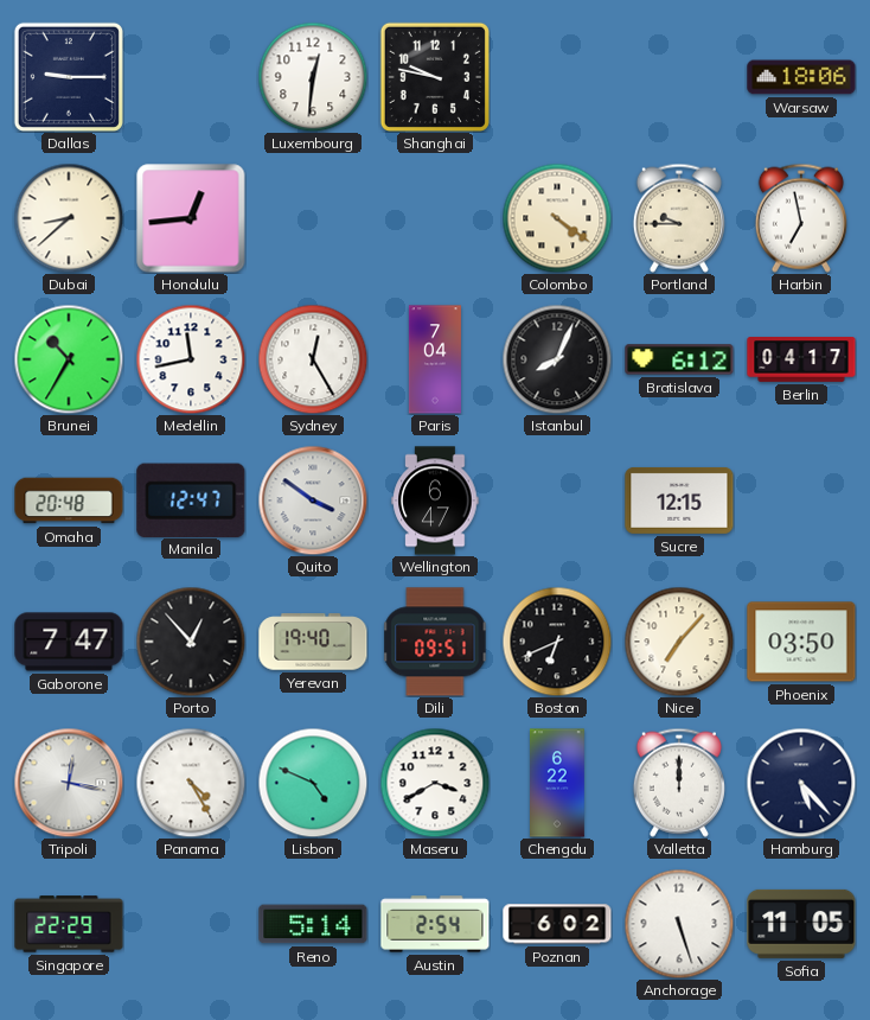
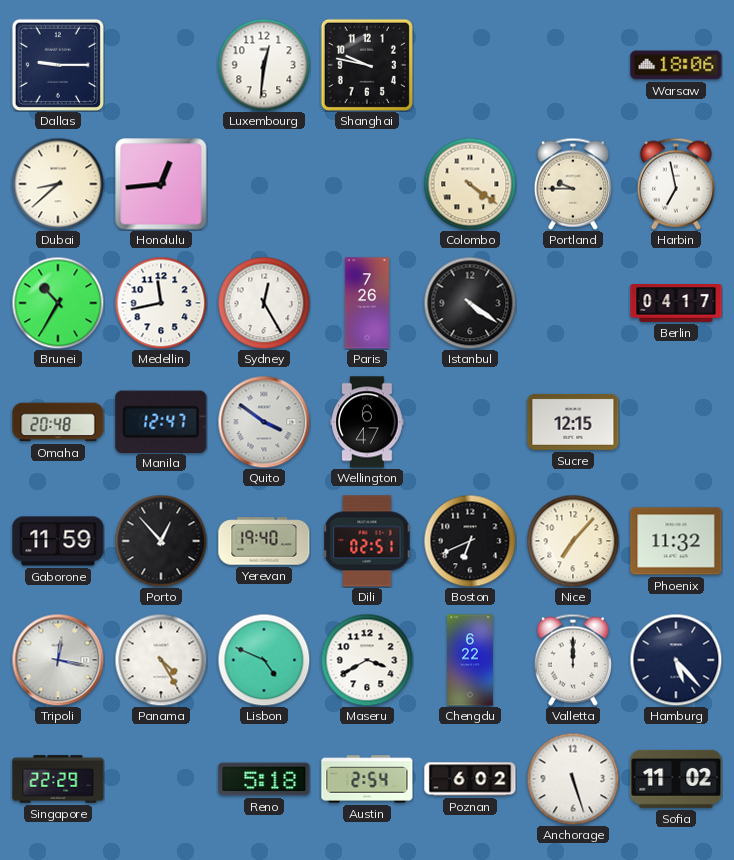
Paris: 7:04 -> 7:26
Istanbul: 8:04 -> 4:21
Bratislava: 6:12 -> none
Gaborone: 7:47 -> 11:59
Dili: 09:51 -> 02:51
Phoenix: 03:50 -> 11:32
Reno: 5:14 -> 5:18
Sofia: 11:05 -> 11:02
